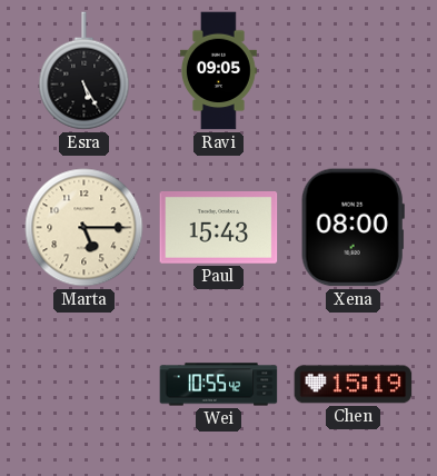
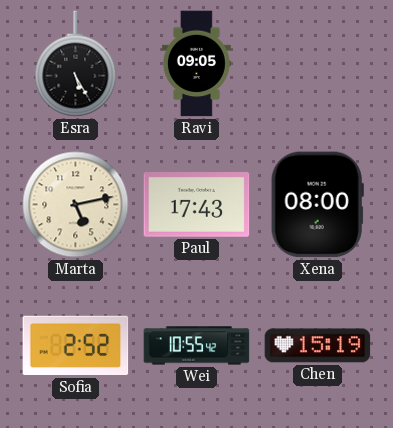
Marta: 5:15 -> 5:13
Paul: 15:43 -> 17:43
Sofia: none -> 2:52
